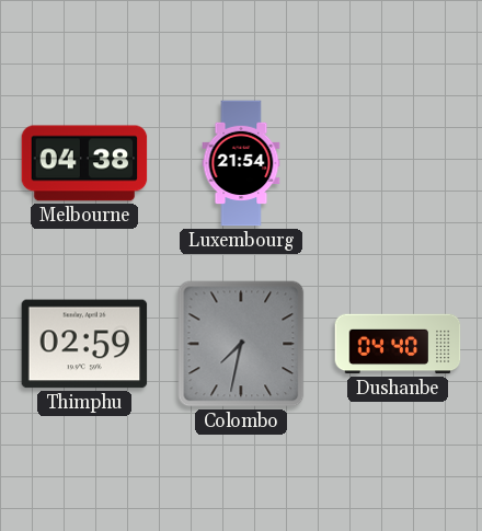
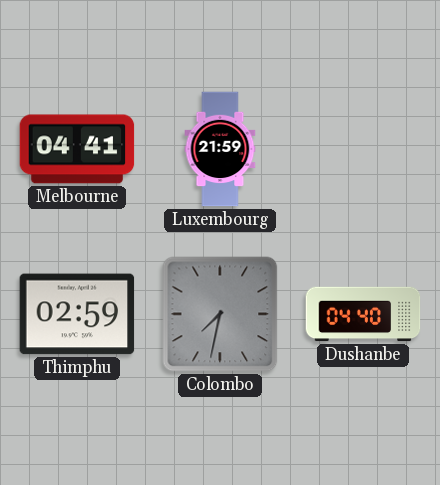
Melbourne: 04:38 -> 04:41
Luxembourg: 21:54 -> 21:59
